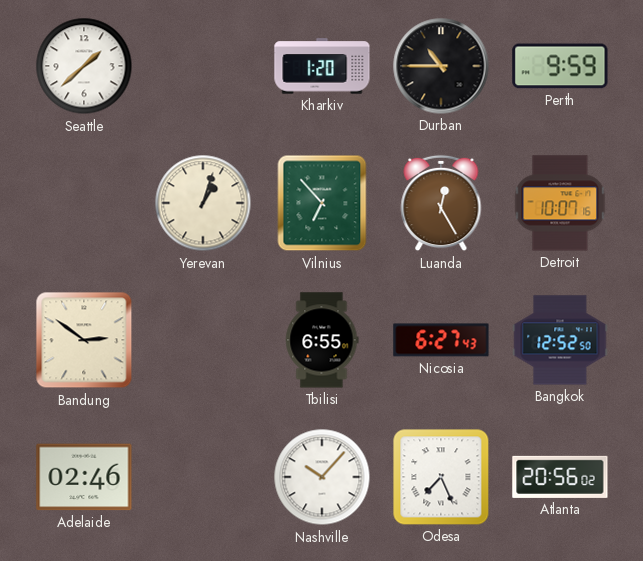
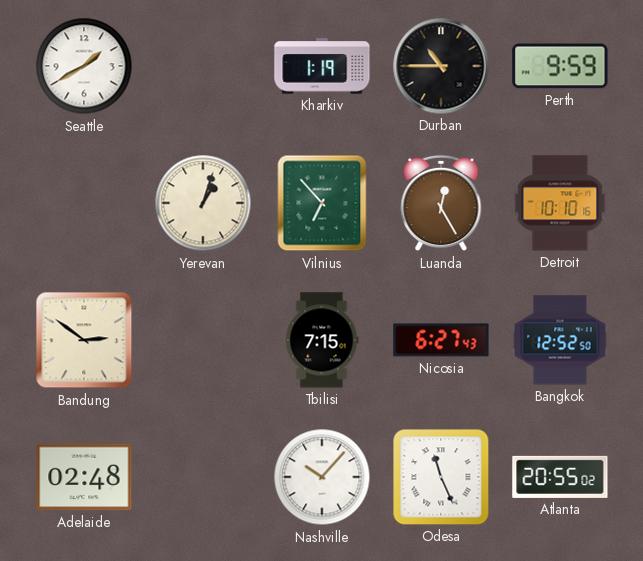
Seattle: 1:38 -> 1:40
Kharkiv: 1:20 -> 1:19
Detroit: 10:07 -> 10:10
Tbilisi: 6:55 -> 7:15
Adelaide: 02:46 -> 02:48
Odesa: 7:26 -> 11:26
Atlanta: 20:56 -> 20:55
